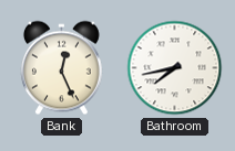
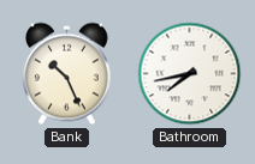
Bank: 12:26 -> 10:26
